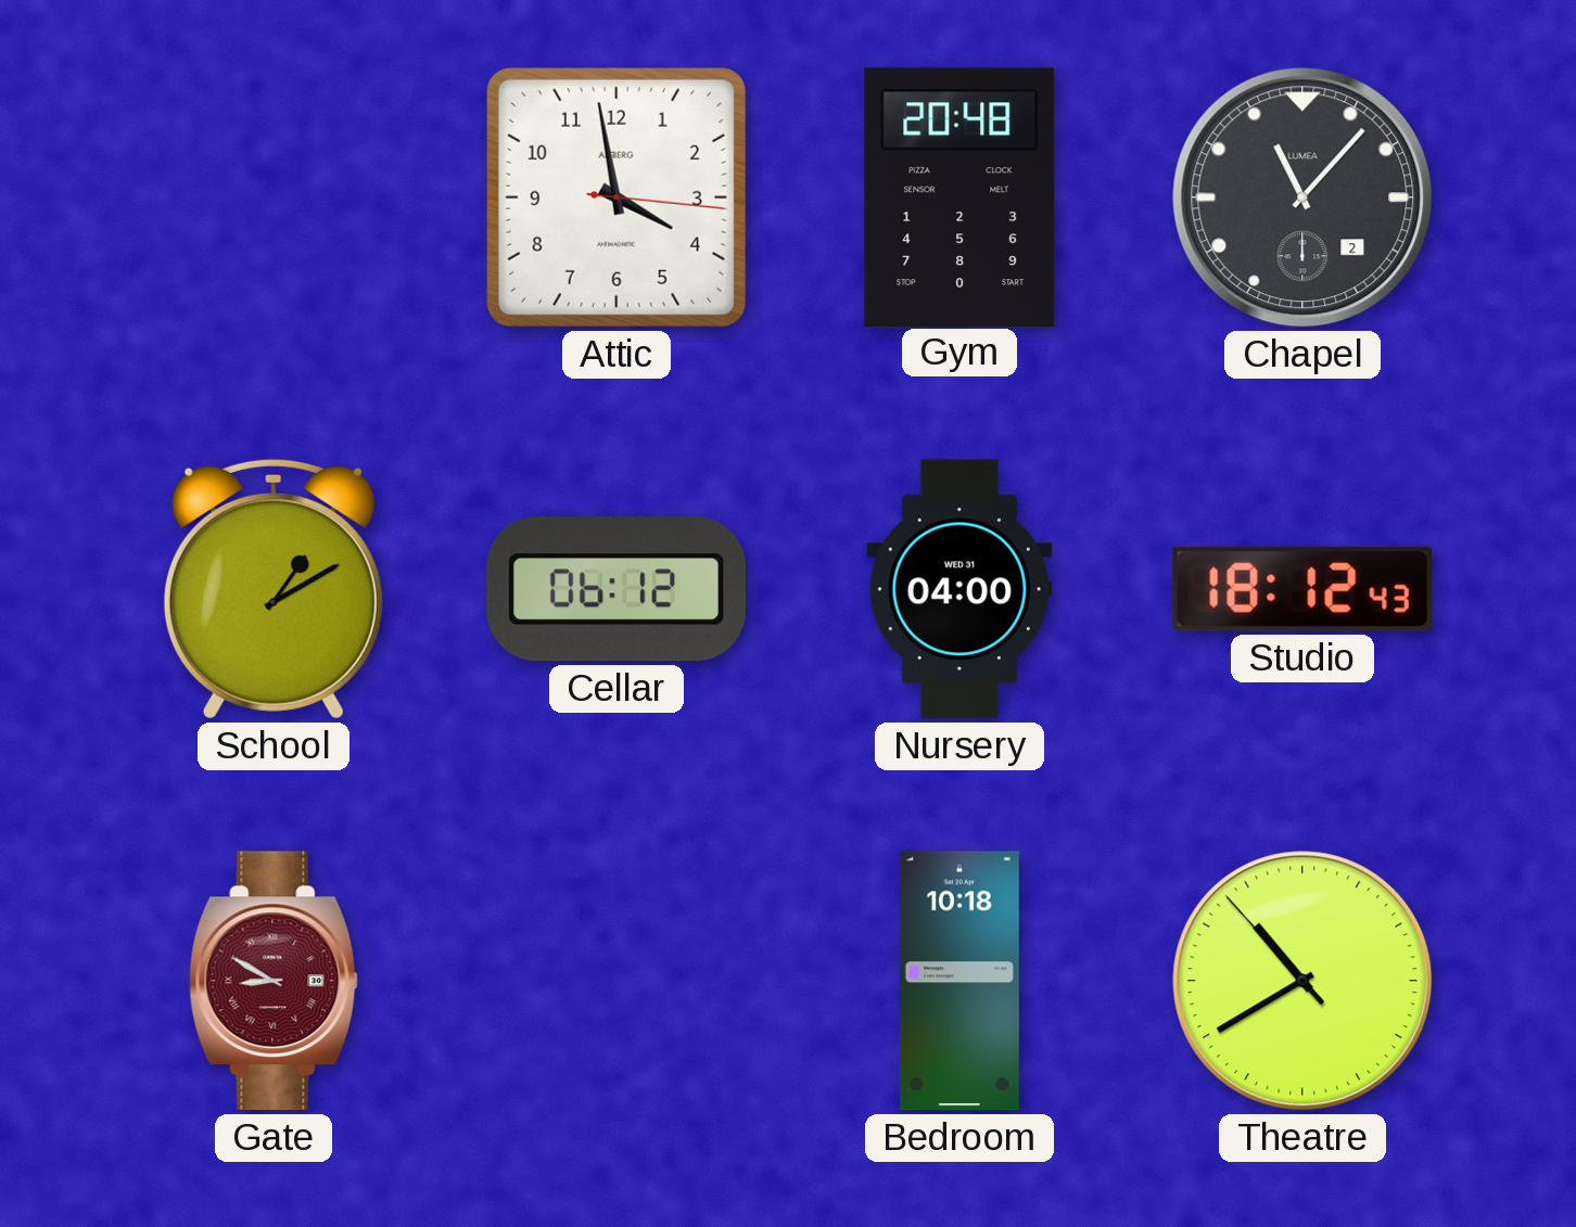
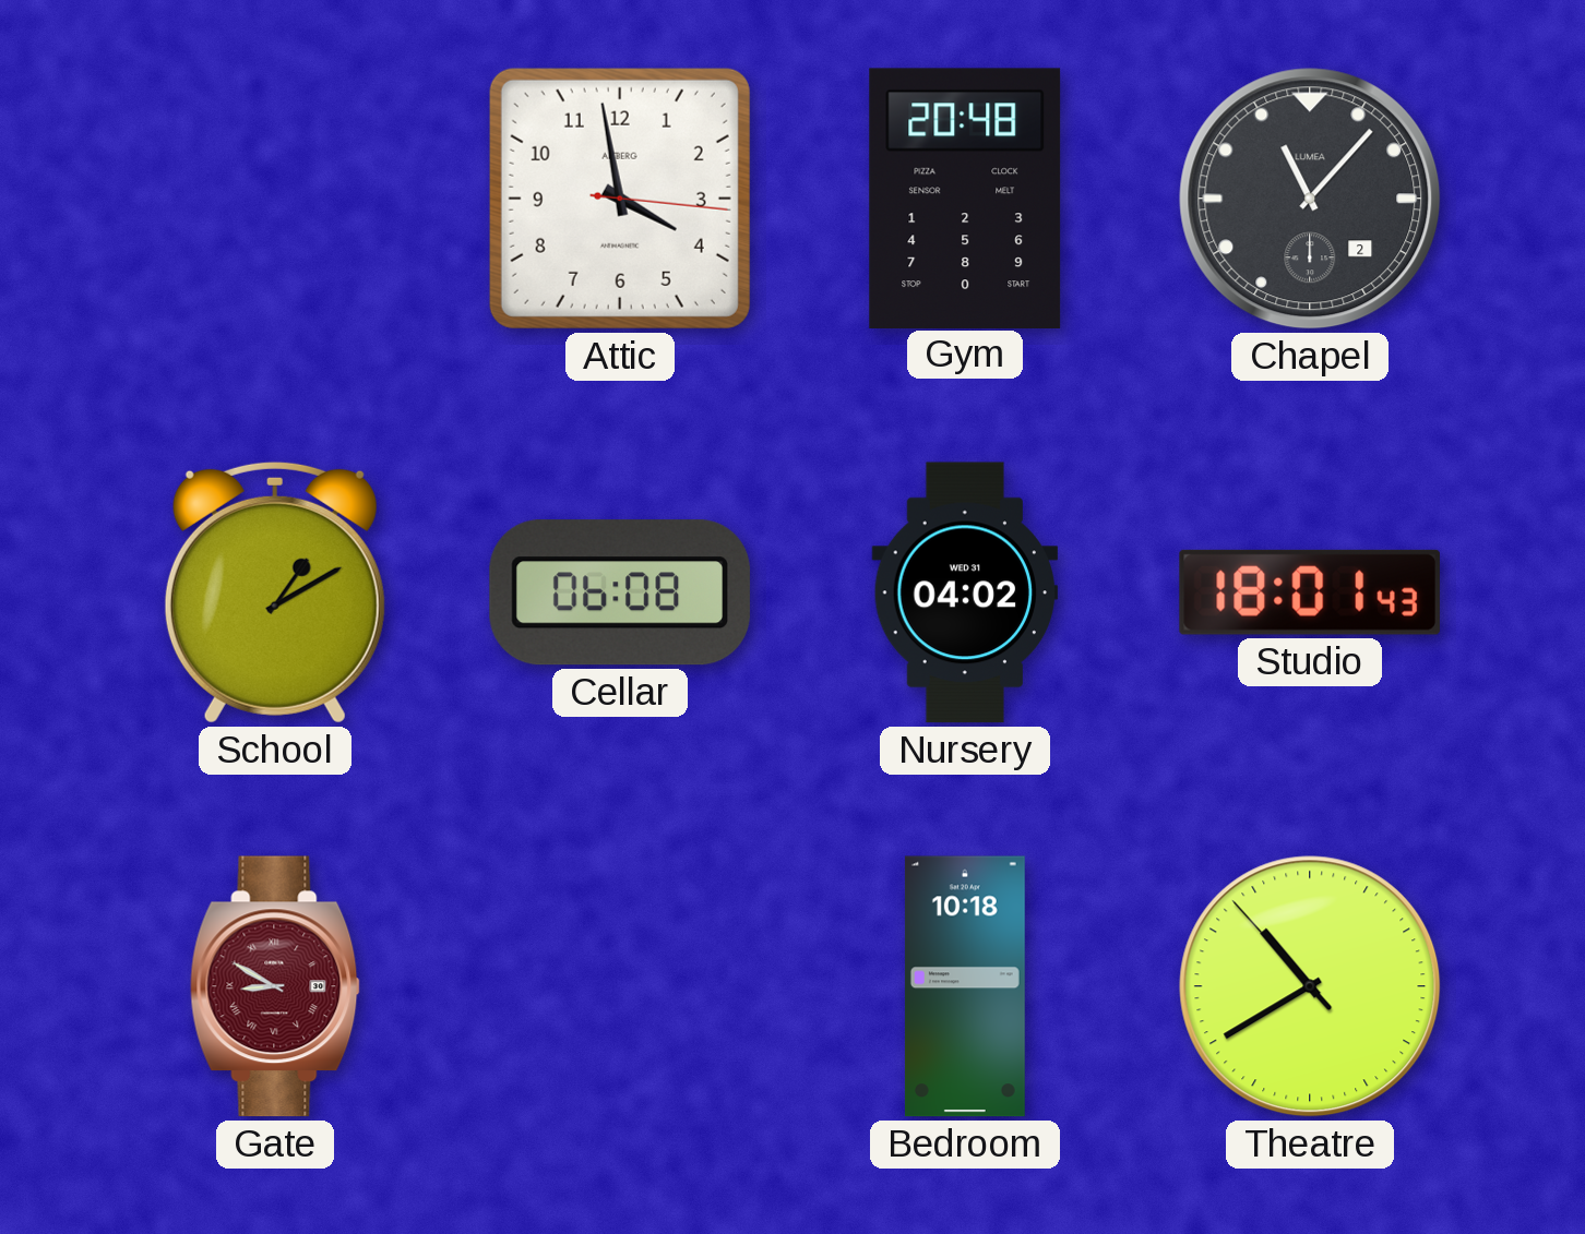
Cellar: 06:12 -> 06:08
Nursery: 04:00 -> 04:02
Studio: 18:12 -> 18:01
